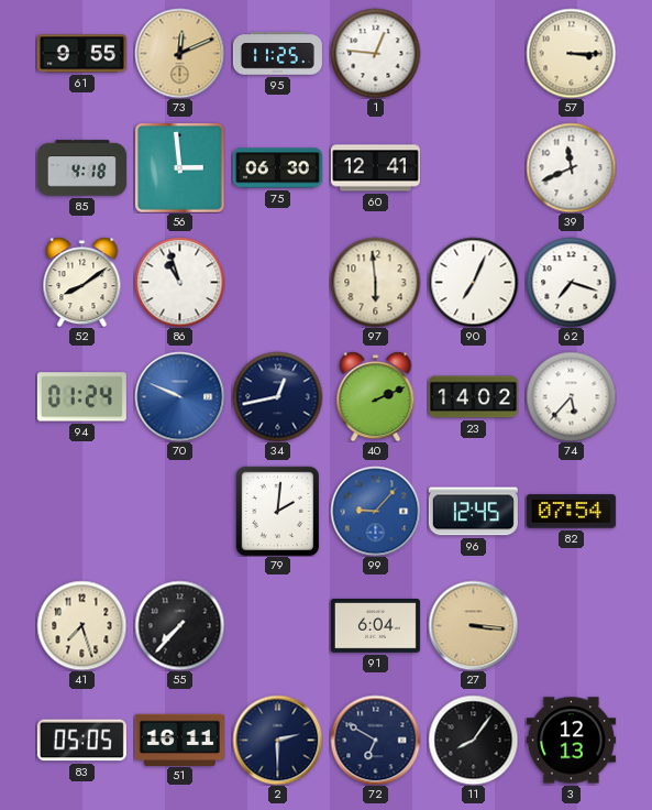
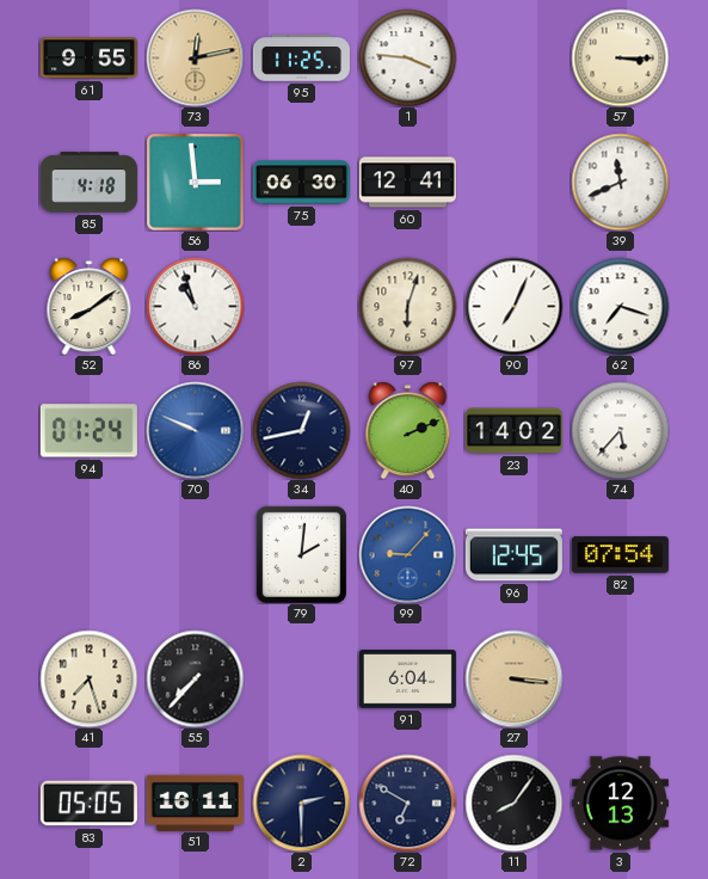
73: 12:11 -> 12:13
1: 12:46 -> 3:46
97: 5:59 -> 6:03
